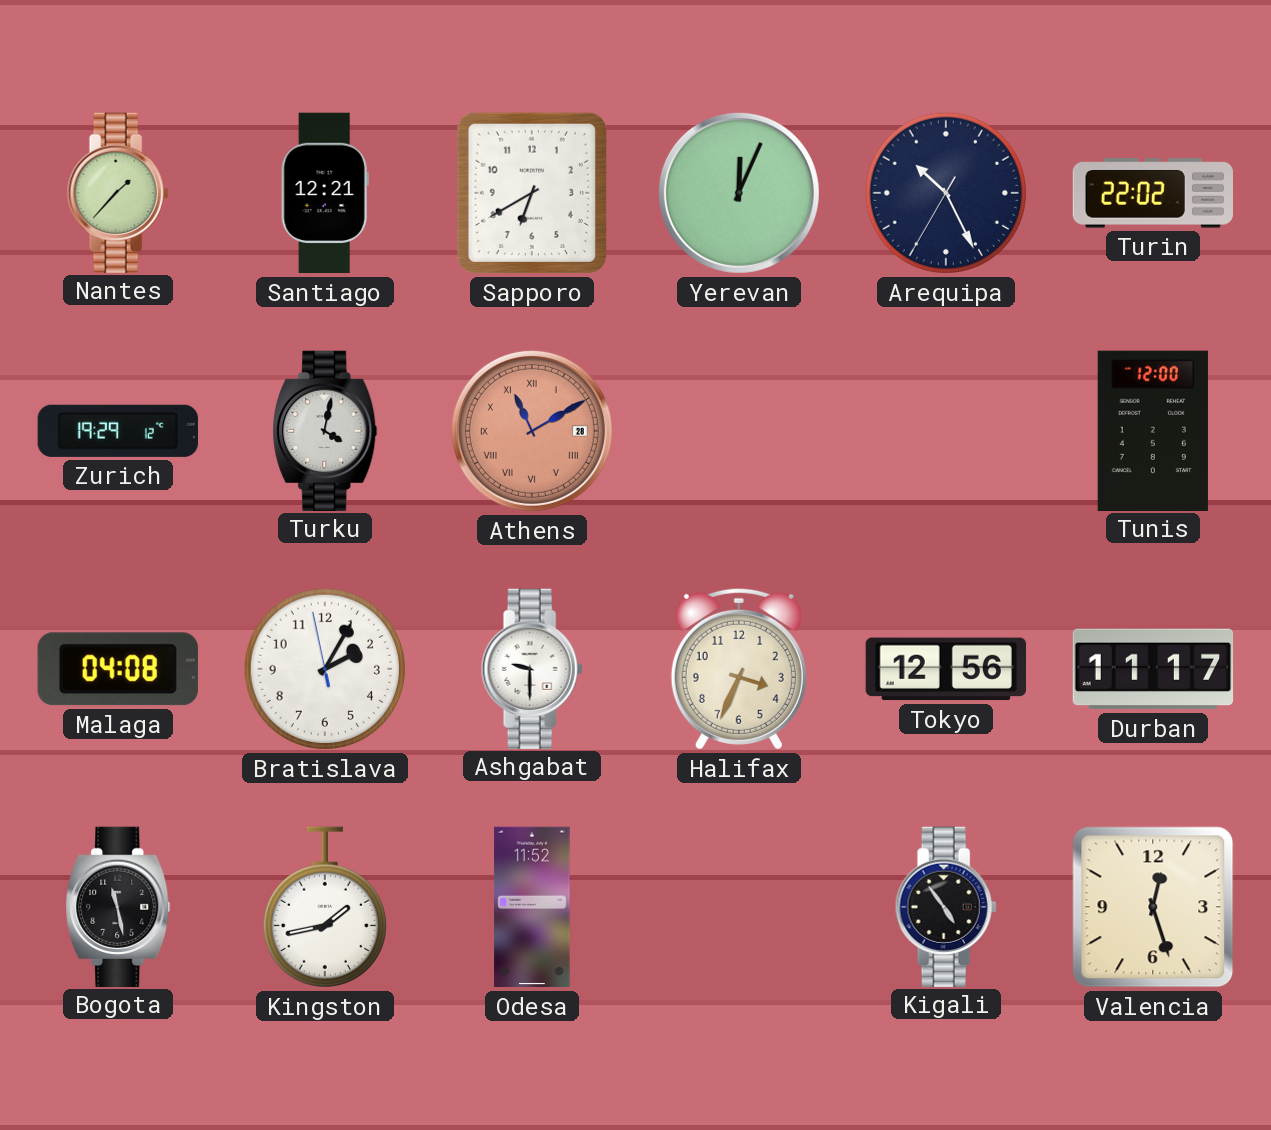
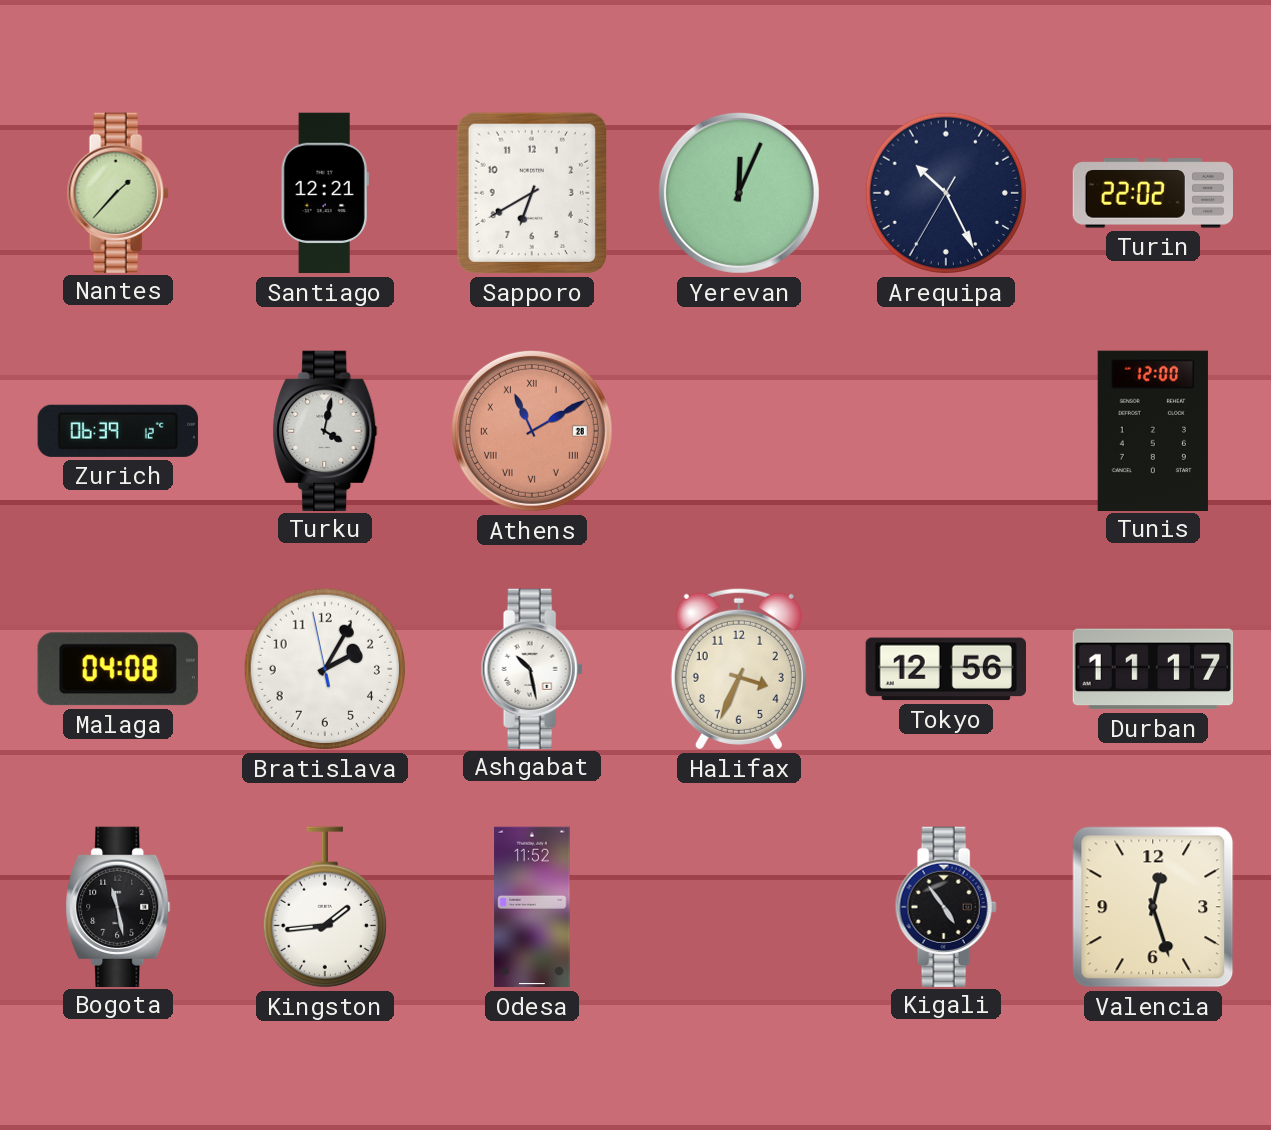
Zurich: 19:29 -> 06:39
Ashgabat: 9:30 -> 10:28
Kingston: 1:43 -> 1:44
